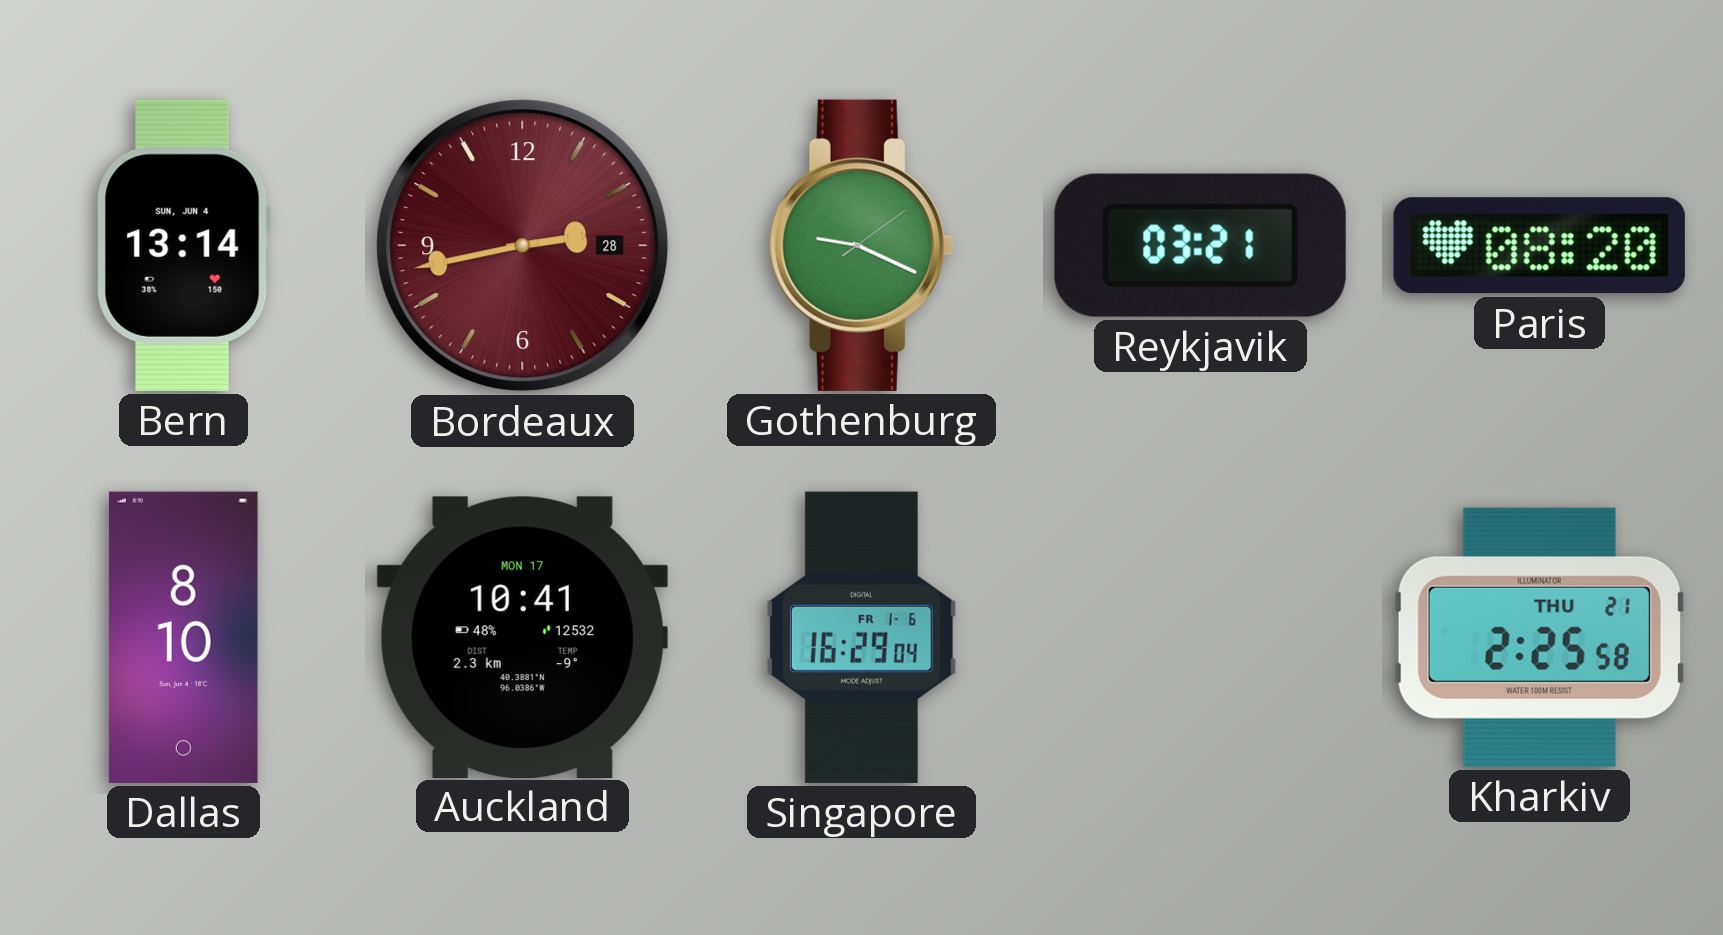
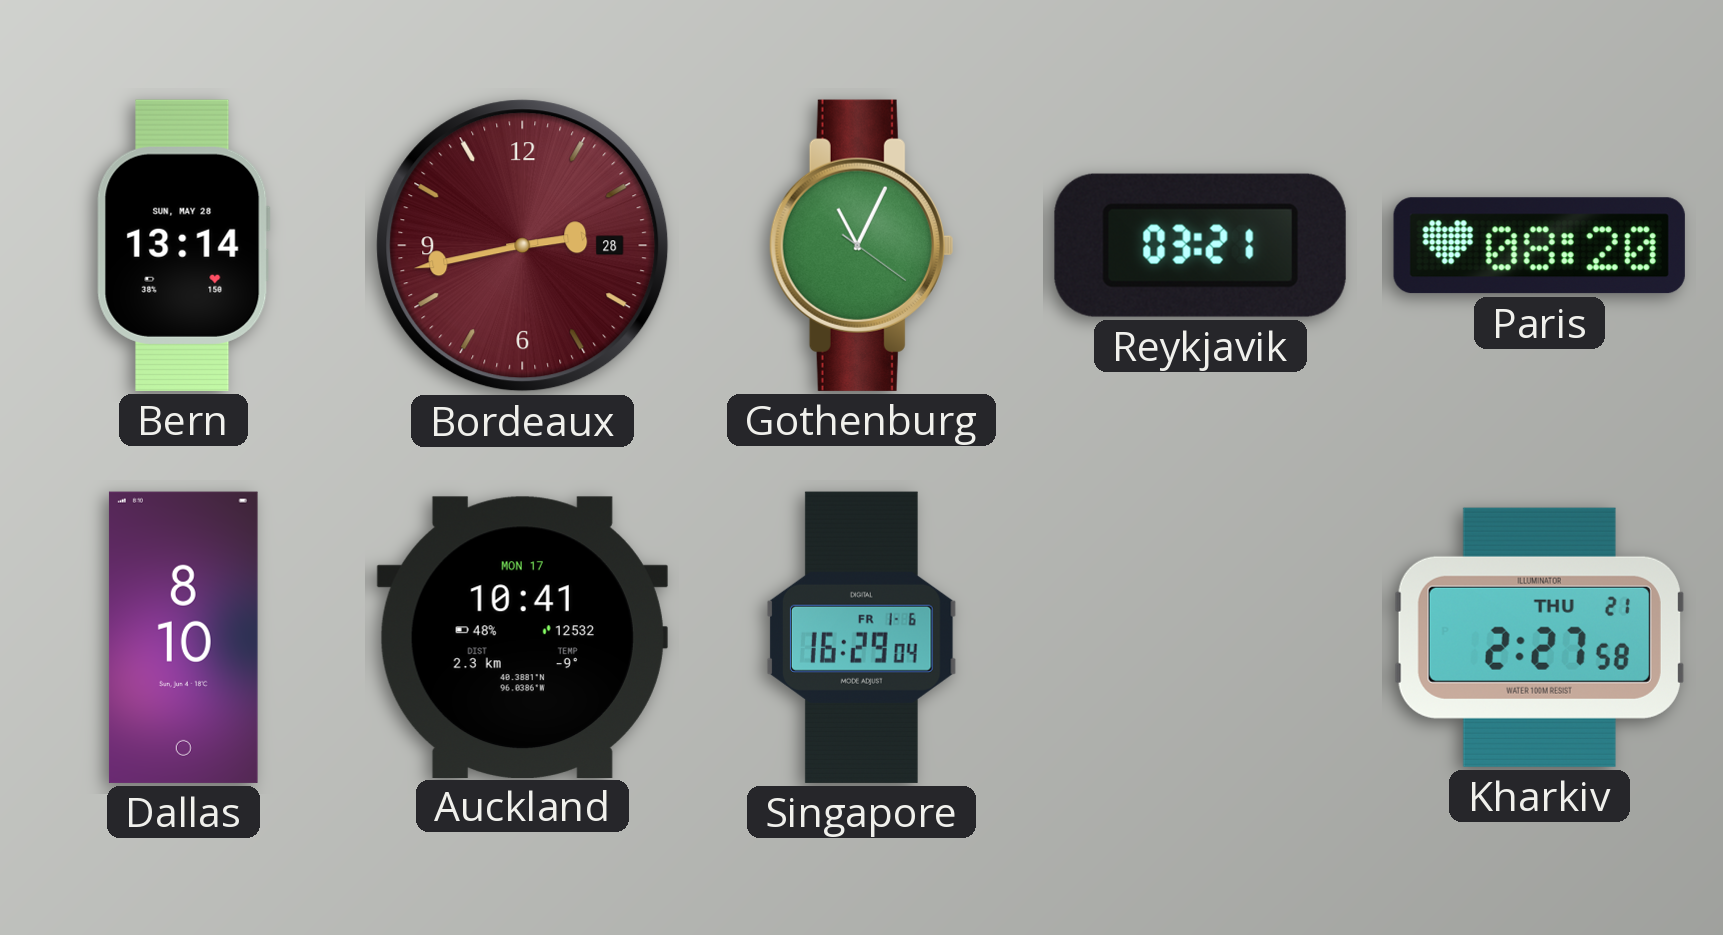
Bern date: SUN, JUN 4 -> SUN, MAY 28
Gothenburg: 9:19 -> 11:04
Kharkiv: 2:25 -> 2:27
